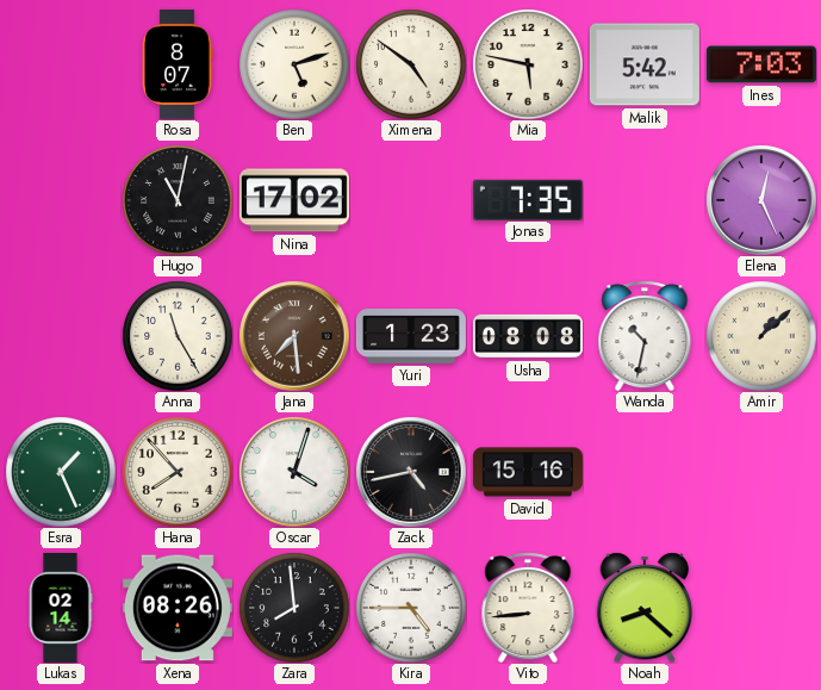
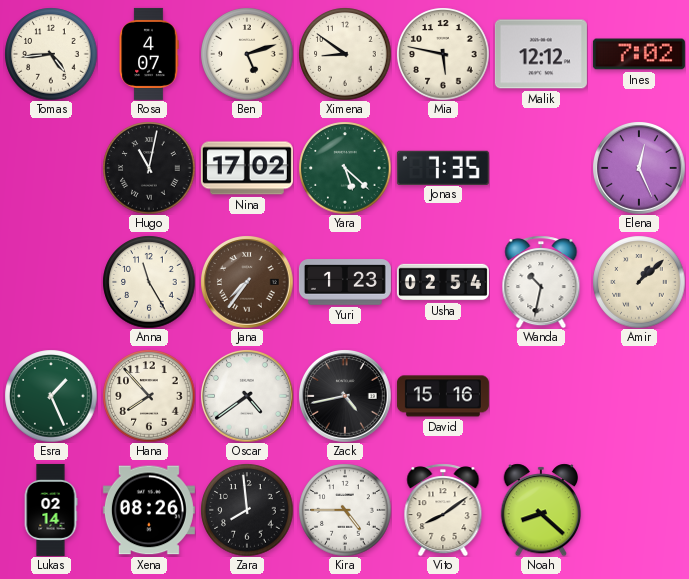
Tomas: none -> 4:44
Rosa: 8:07 -> 4:07
Ximena: 4:51 -> 8:51
Malik: 5:42 -> 12:12
Ines: 7:03 -> 7:02
Yara: none -> 5:22
Jana: 7:29 -> 7:36
Usha: 08:08 -> 02:54
Oscar: 4:03 -> 4:39
Vito: 8:44 -> 8:09
